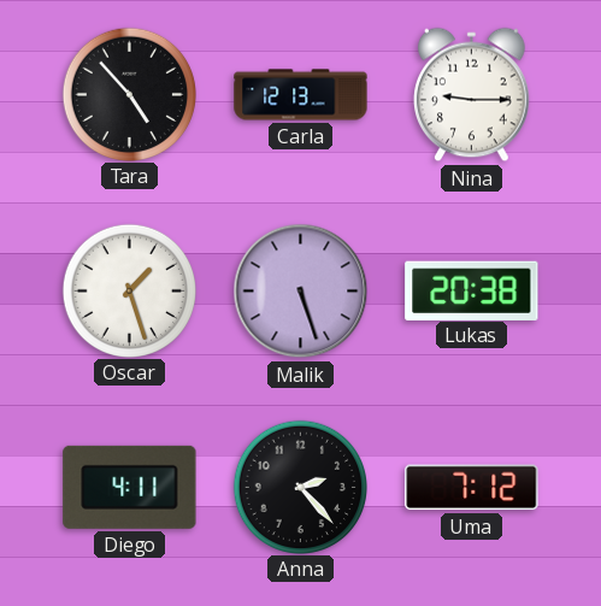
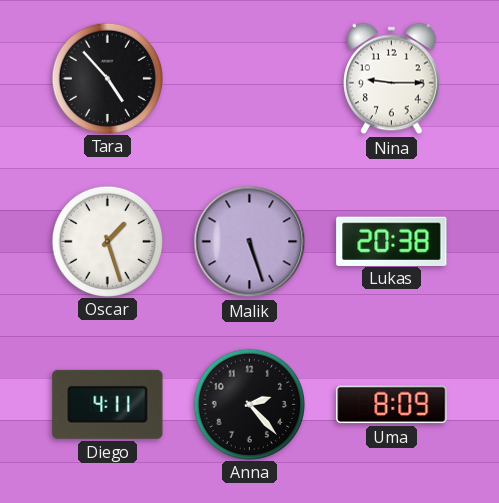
Carla: 12:13 -> none
Uma: 7:12 -> 8:09
